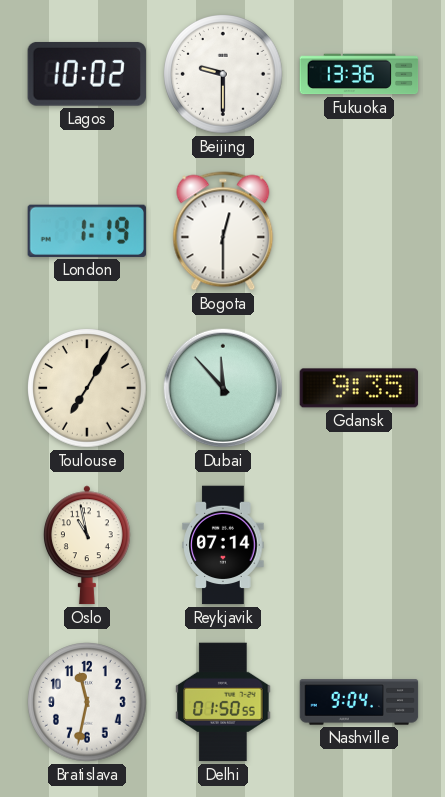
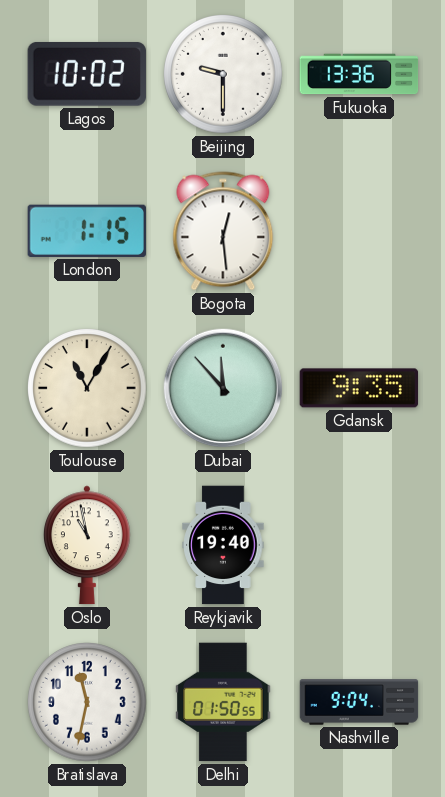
London: 1:19 -> 1:15
Bogota: 12:30 -> 12:29
Toulouse: 7:05 -> 11:05
Reykjavik: 07:14 -> 19:40
